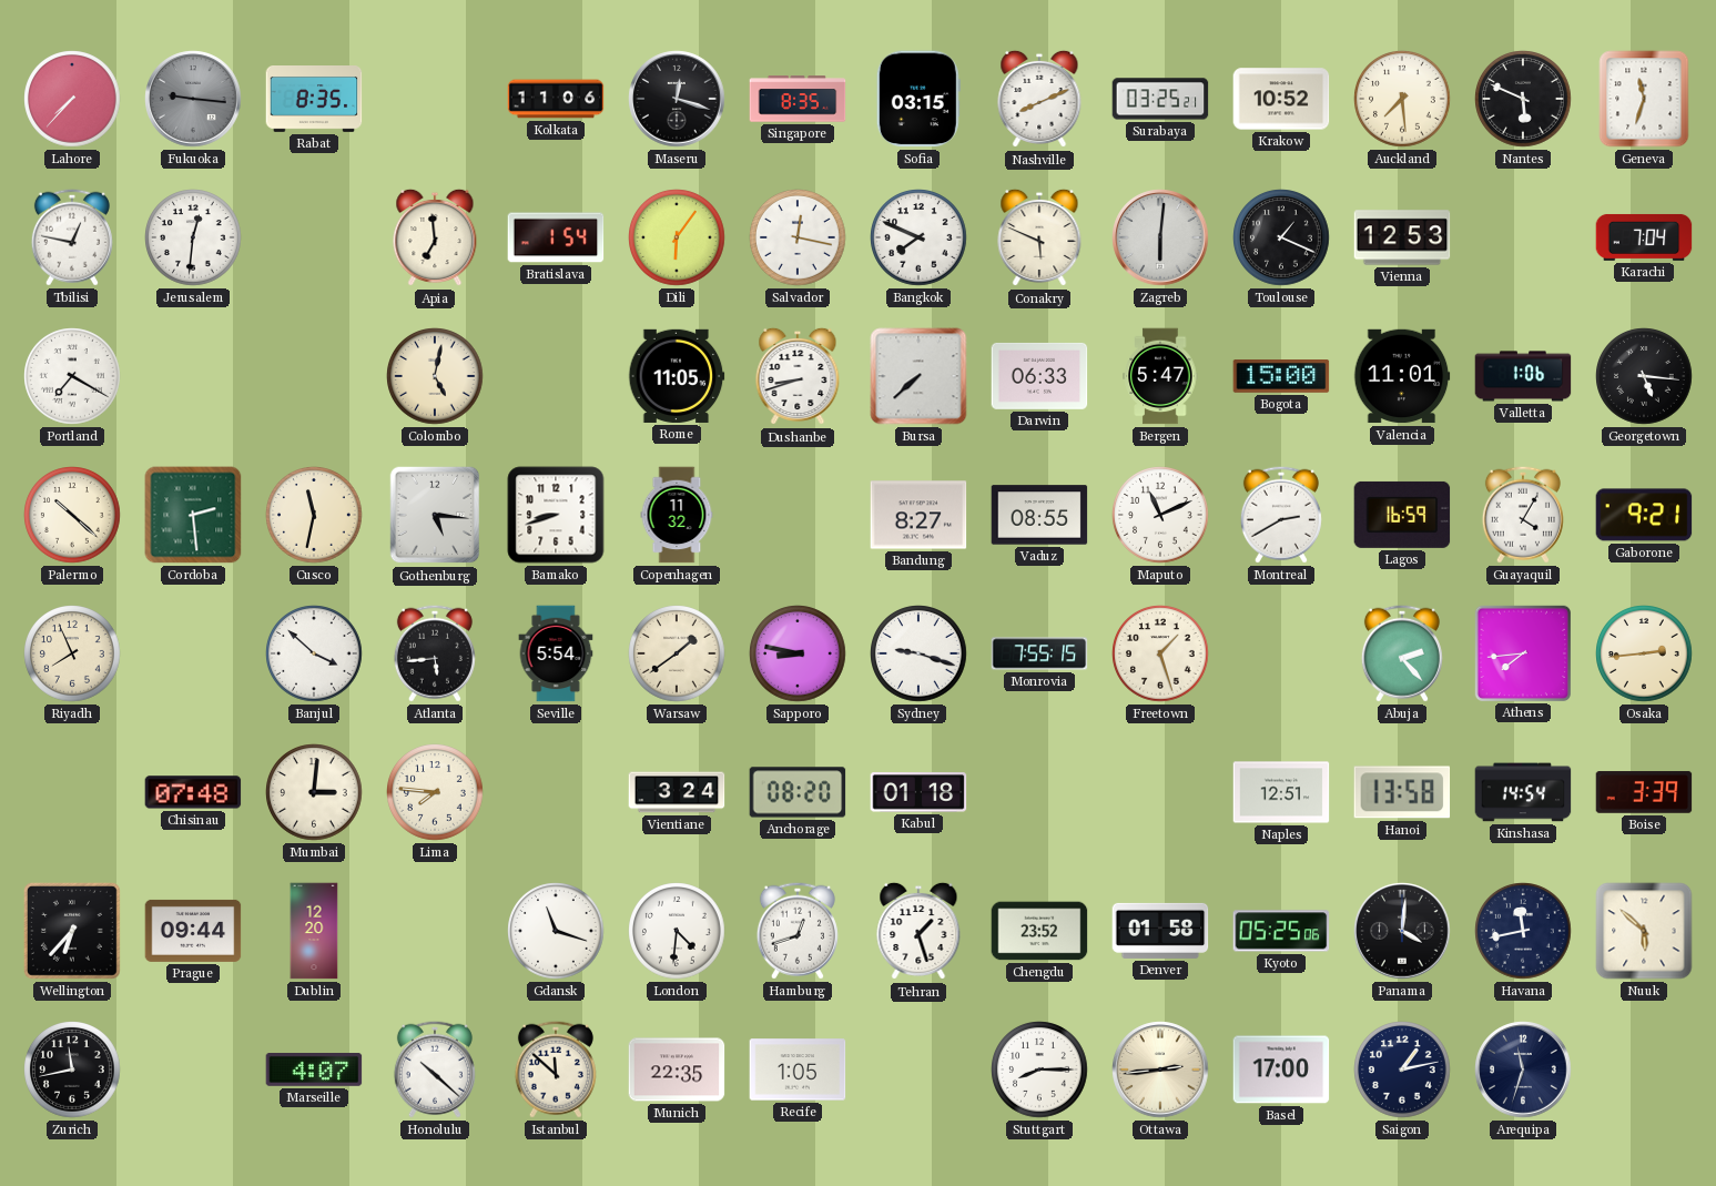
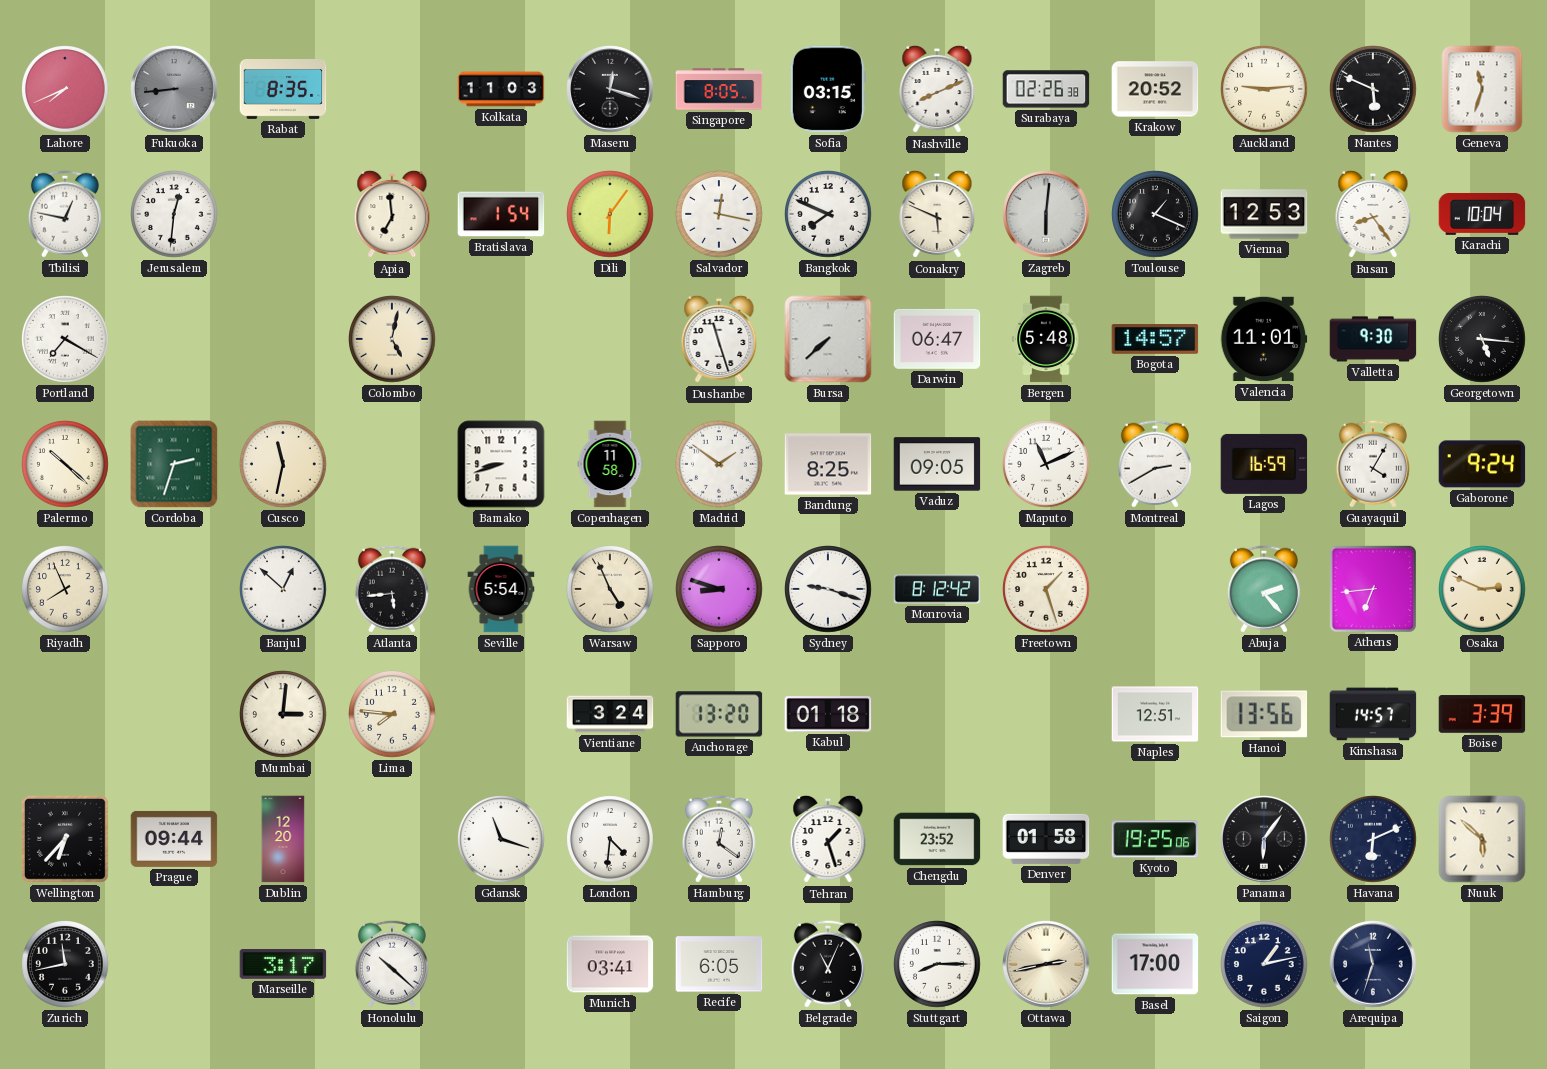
Lahore: 7:37 -> 7:41
Fukuoka: 9:16 -> 8:44
Kolkata: 11:06 -> 11:03
Singapore: 8:35 -> 8:05
Surabaya: 03:25 -> 02:26
Krakow: 10:52 -> 20:52
Auckland: 7:29 -> 9:14
Busan: none -> 8:24
Karachi: 7:04 -> 10:04
Rome: 11:05 -> none
Dushanbe: 8:42 -> 11:27
Darwin: 06:33 -> 06:47
Bergen: 5:47 -> 5:48
Bogota: 15:00 -> 14:57
Valletta: 1:06 -> 9:30
Cordoba: 2:29 -> 2:33
Gothenburg: 5:16 -> none
Copenhagen: 11:32 -> 11:58
Madrid: none -> 1:51
Bandung: 8:27 -> 8:25
Vaduz: 08:55 -> 09:05
Gaborone: 9:21 -> 9:24
Banjul: 3:52 -> 12:52
Warsaw: 1:39 -> 4:56
Sapporo: 8:47 -> 8:48
Monrovia: 7:55 -> 8:12
Athens: 7:44 -> 6:44
Osaka: 2:44 -> 2:49
Chisinau: 07:48 -> none
Anchorage: 08:20 -> 13:20
Hanoi: 13:58 -> 13:56
Kinshasa: 14:54 -> 14:57
Hamburg: 12:42 -> 12:21
Kyoto: 05:25 -> 19:25
Panama: 4:01 -> 6:06
Havana: 11:43 -> 6:11
Marseille: 4:07 -> 3:17
Istanbul: 11:52 -> none
Munich: 22:35 -> 03:41
Recife: 1:05 -> 6:05
Belgrade: none -> 11:04
Ottawa: 2:44 -> 2:43
